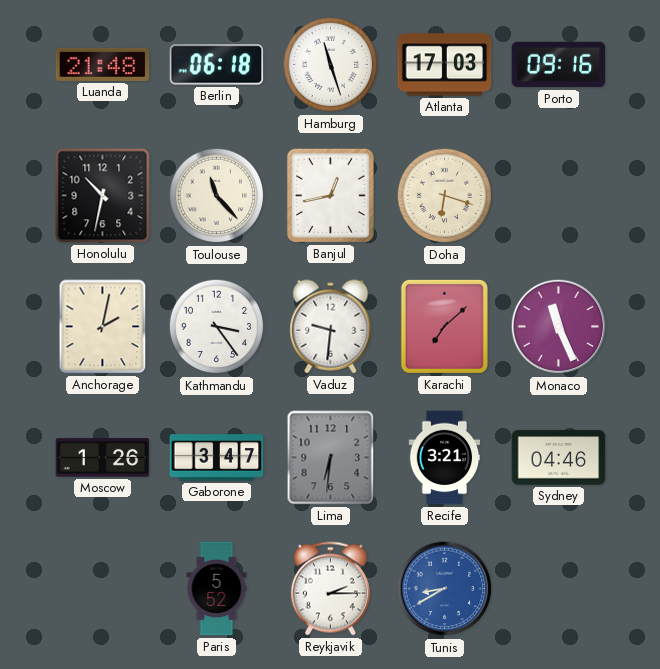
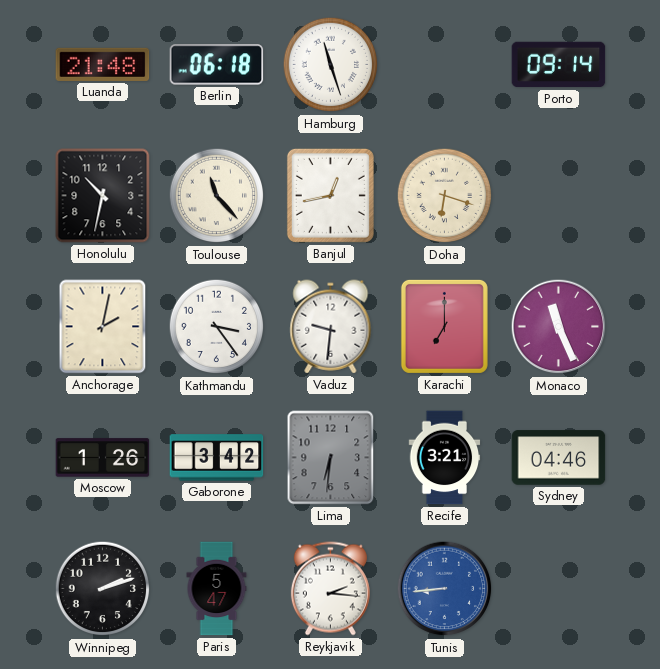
Atlanta: 17:03 -> none
Porto: 09:16 -> 09:14
Karachi: 7:08 -> 7:00
Gaborone: 3:47 -> 3:42
Winnipeg: none -> 2:12
Paris: 5:52 -> 5:47
Reykjavik: 2:15 -> 2:16
Tunis: 8:40 -> 8:44
